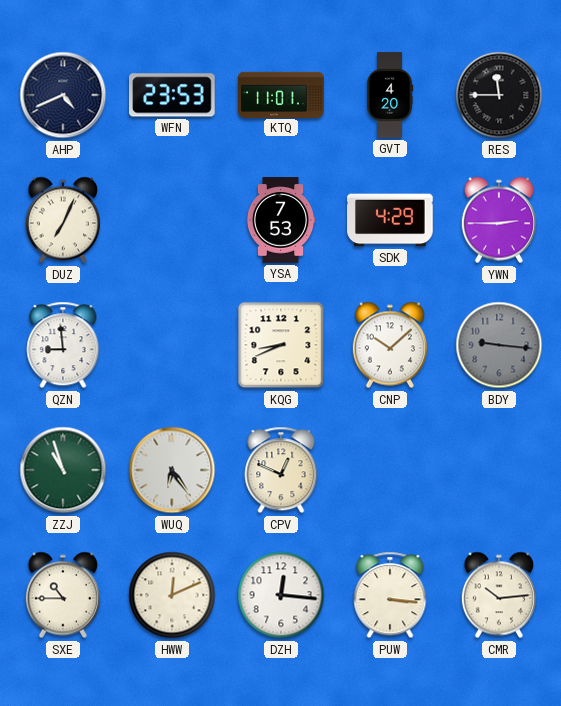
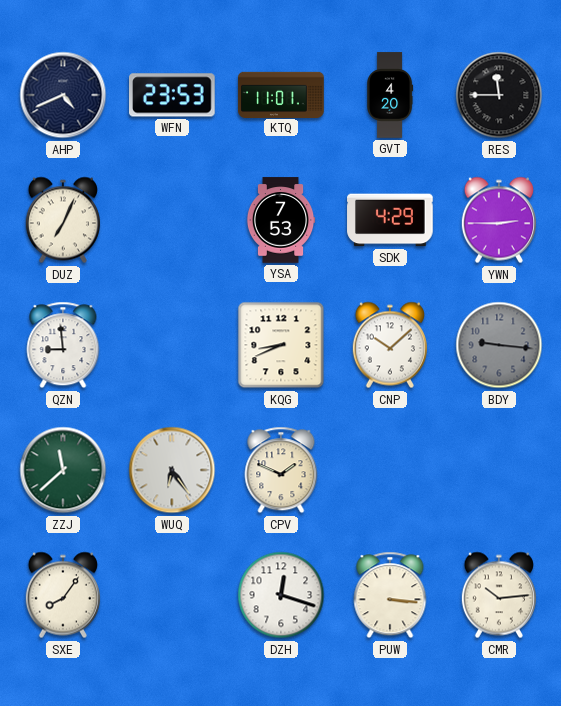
ZZJ: 10:57 -> 11:38
CPV: 12:49 -> 1:49
SXE: 10:45 -> 8:06
HWW: 12:11 -> none
DZH: 12:16 -> 12:18
